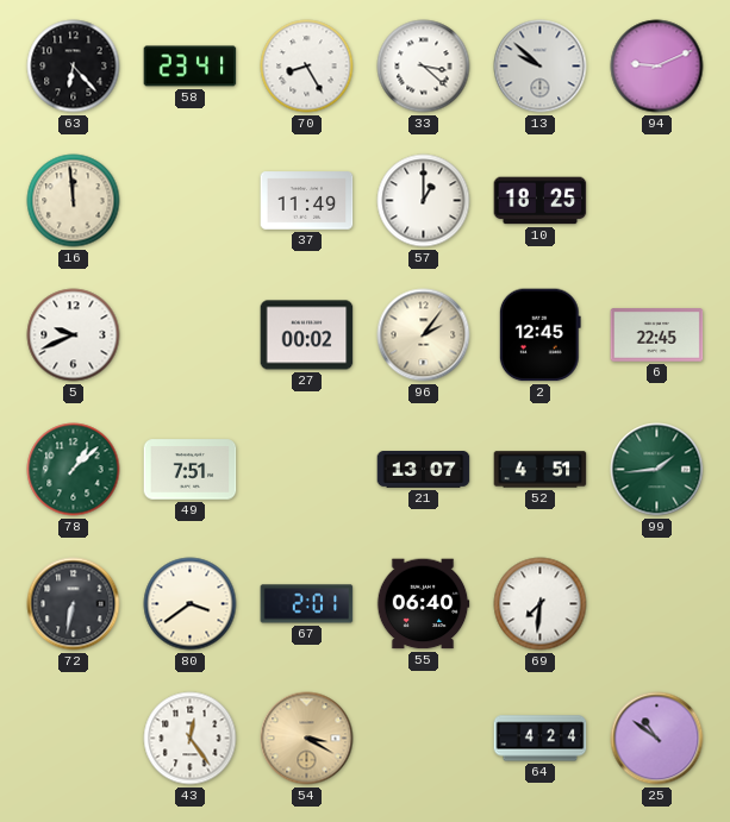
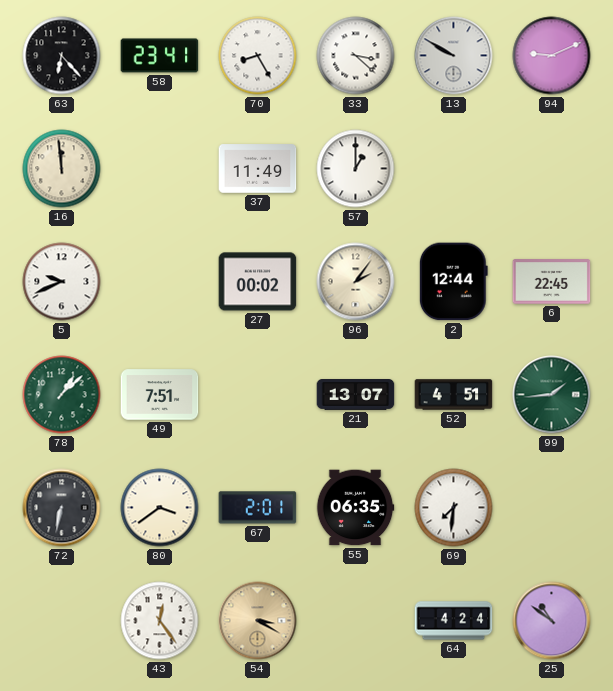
13: 9:52 -> 9:50
10: 18:25 -> none
2: 12:45 -> 12:44
55: 06:40 -> 06:35
